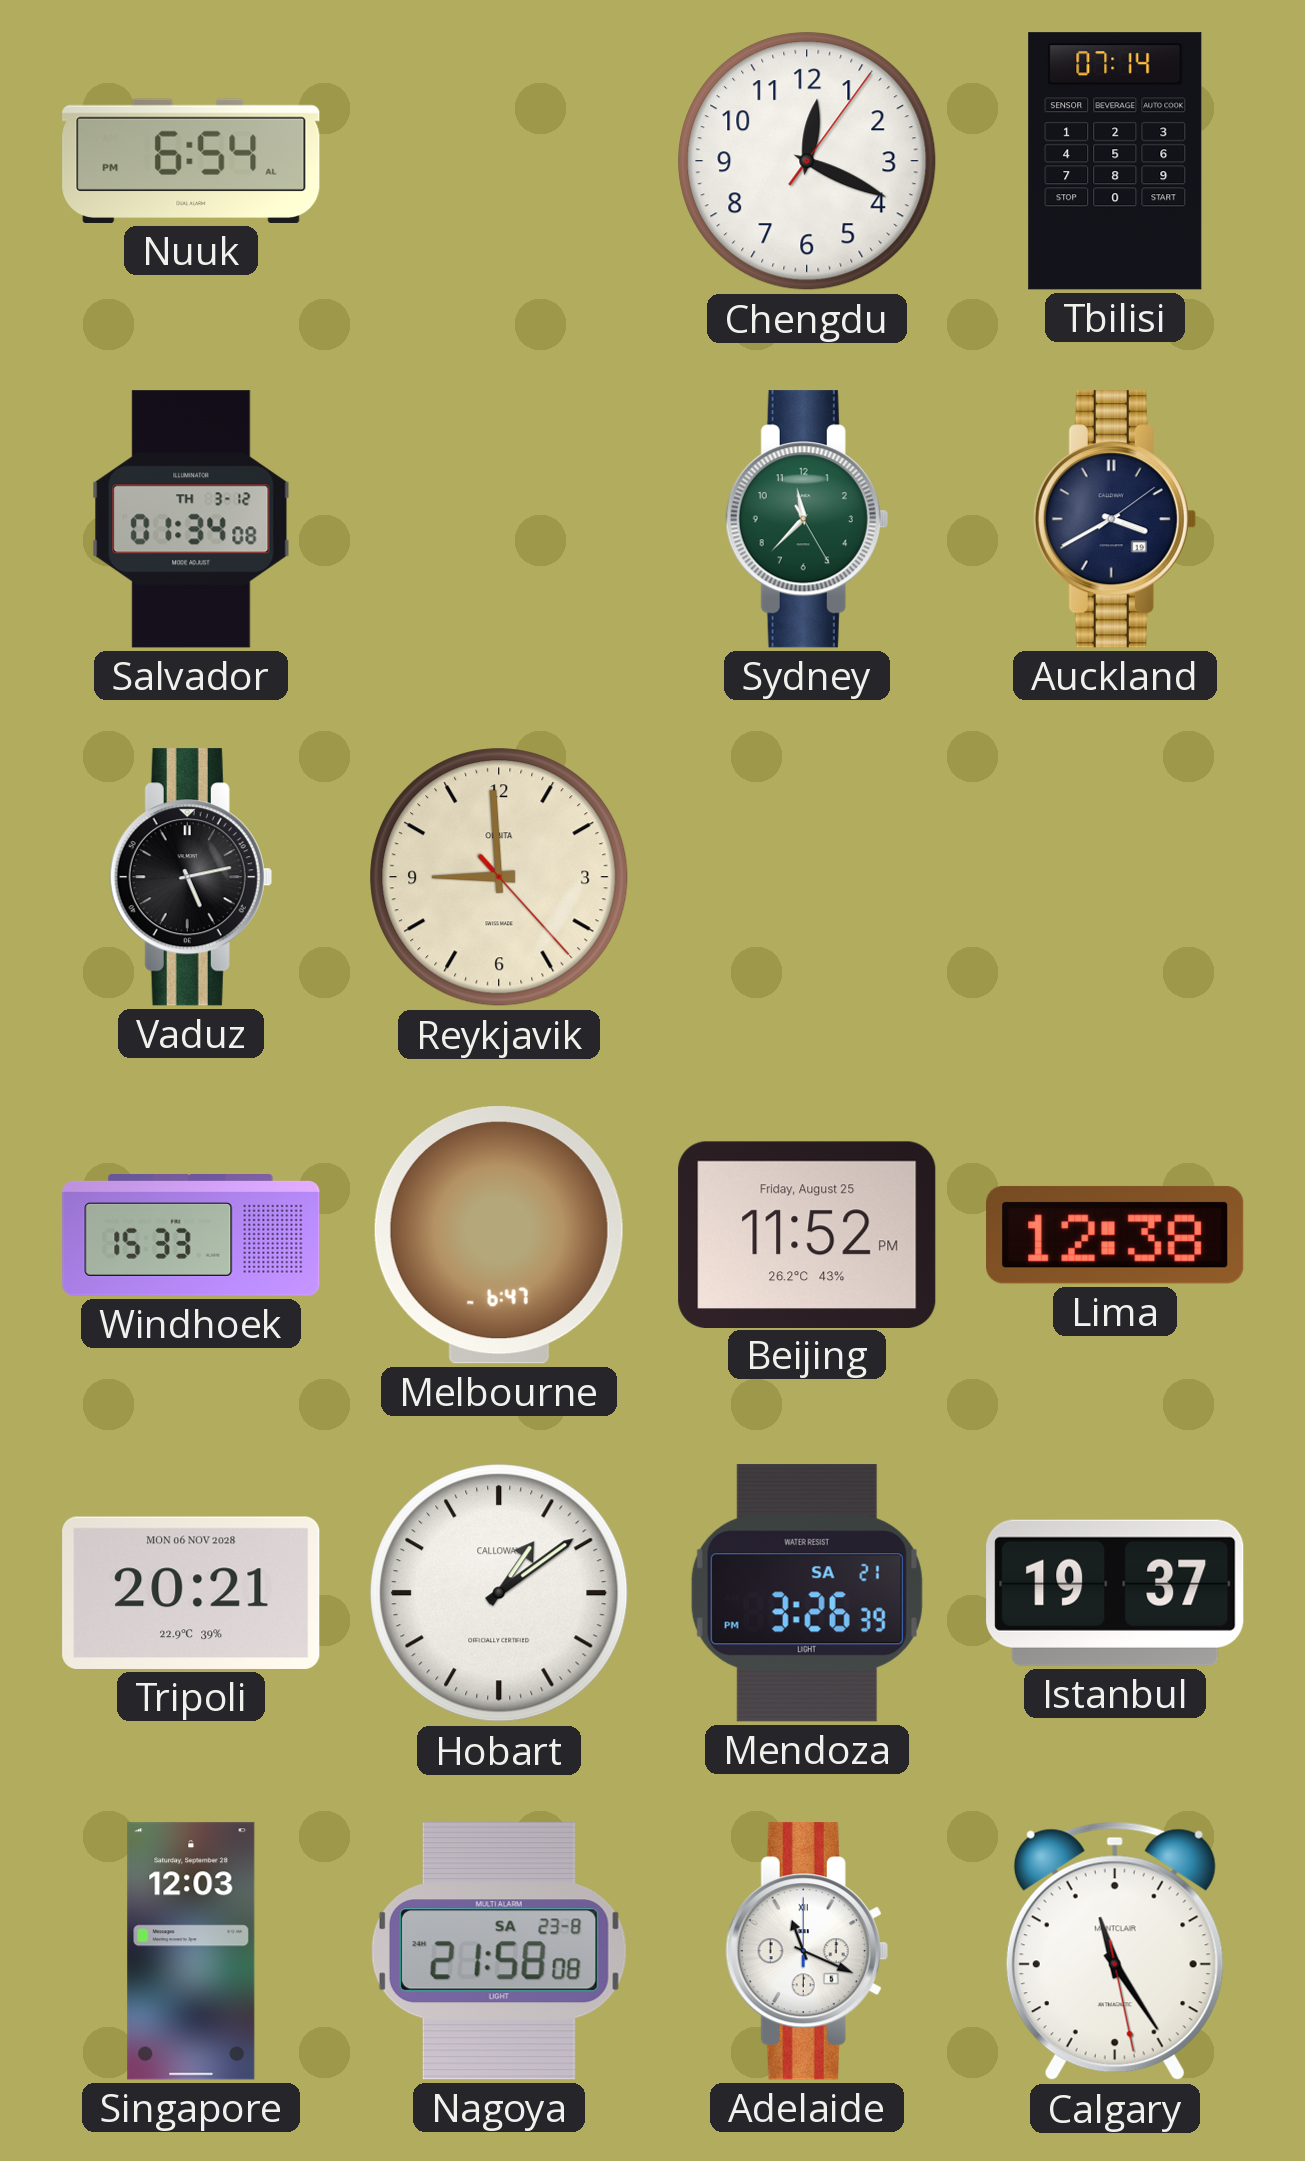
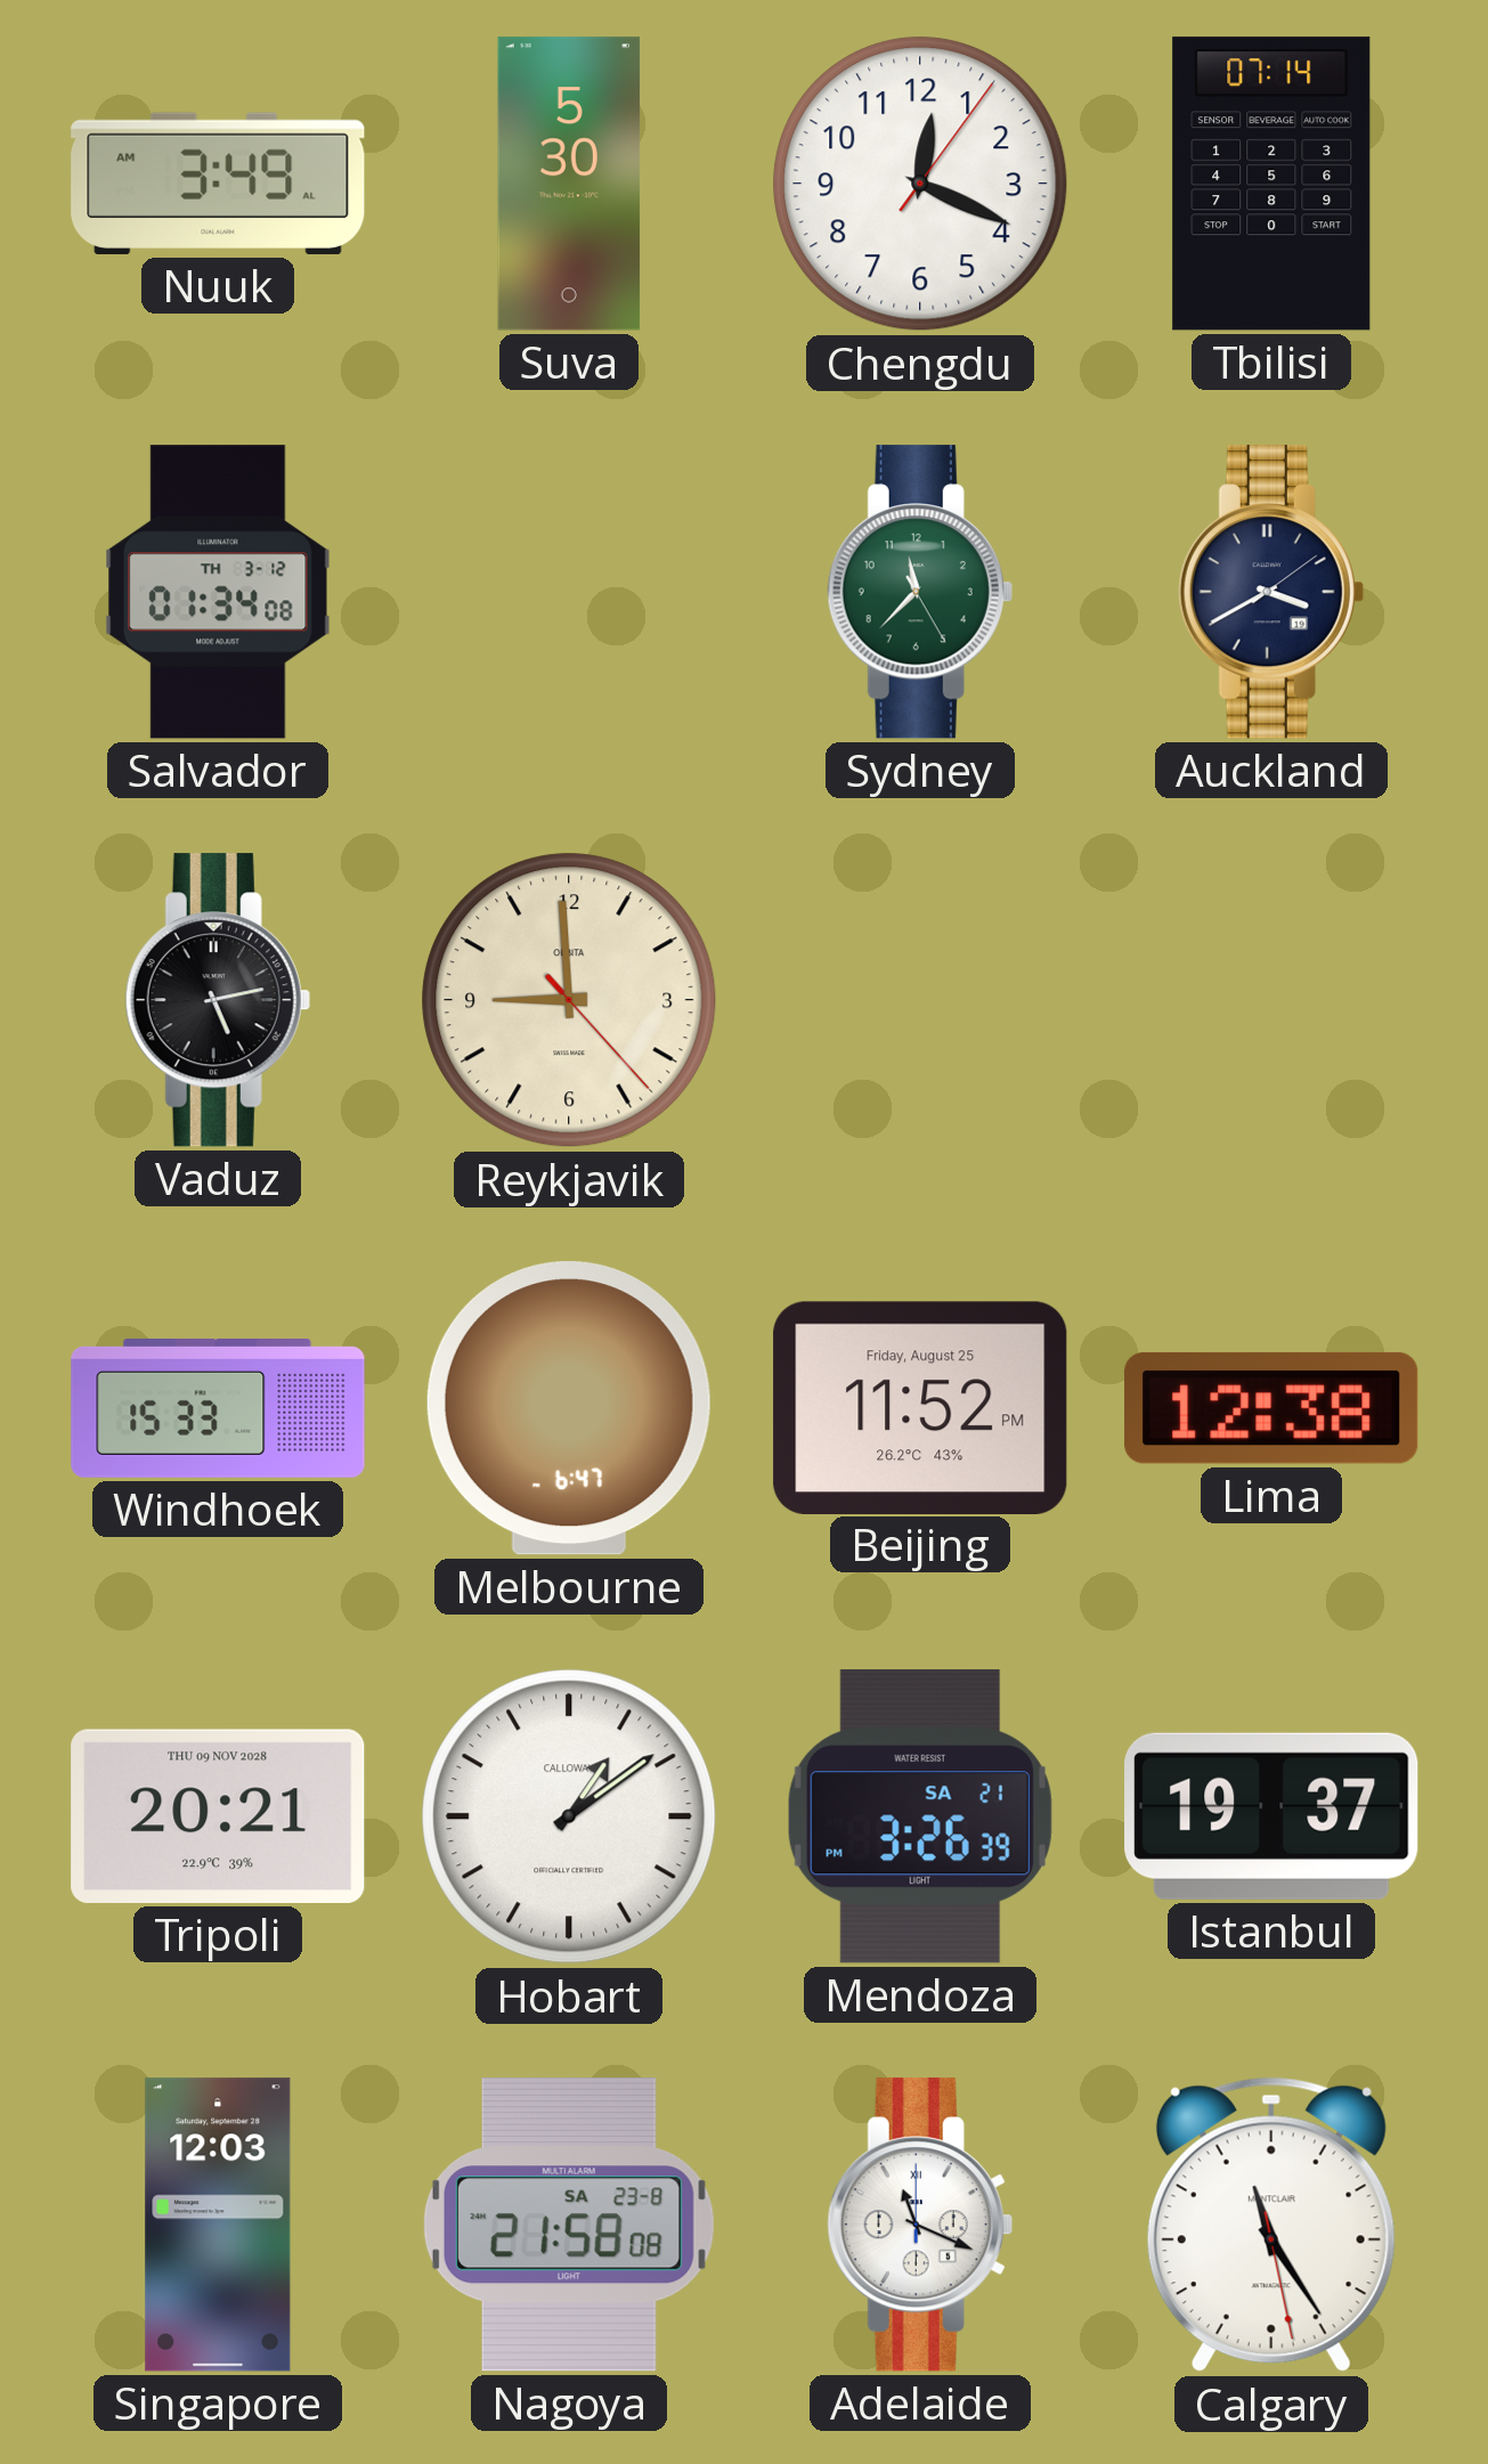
Nuuk: 6:54 -> 3:49
Suva: none -> 5:30
Tripoli date: MON 06 NOV 2028 -> THU 09 NOV 2028
